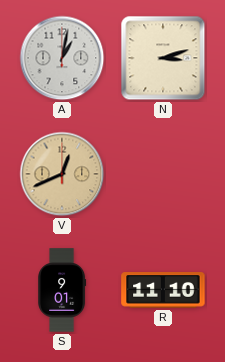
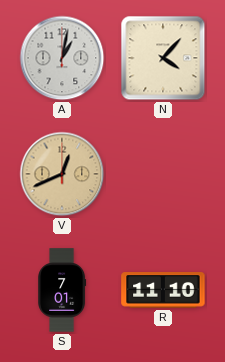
N: 3:12 -> 4:07
S: 9:01 -> 7:01
